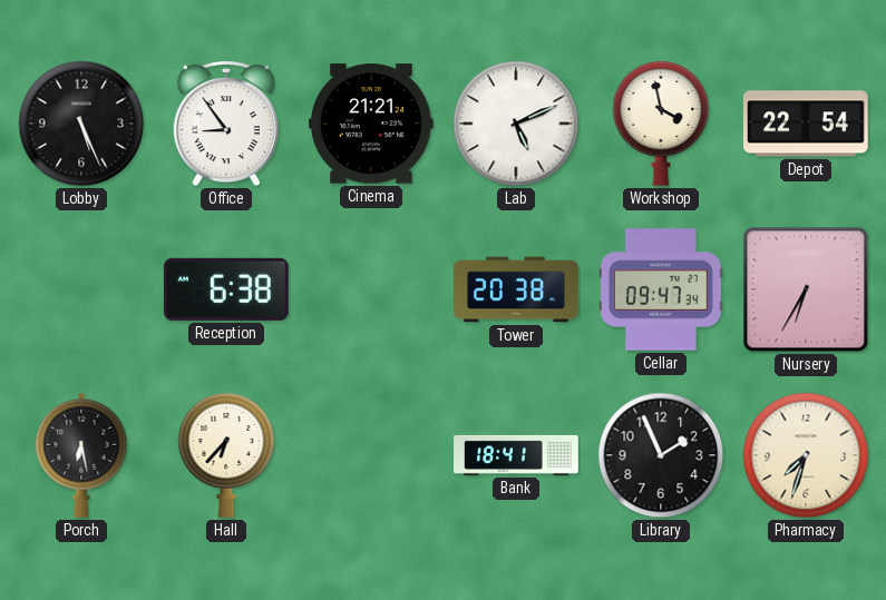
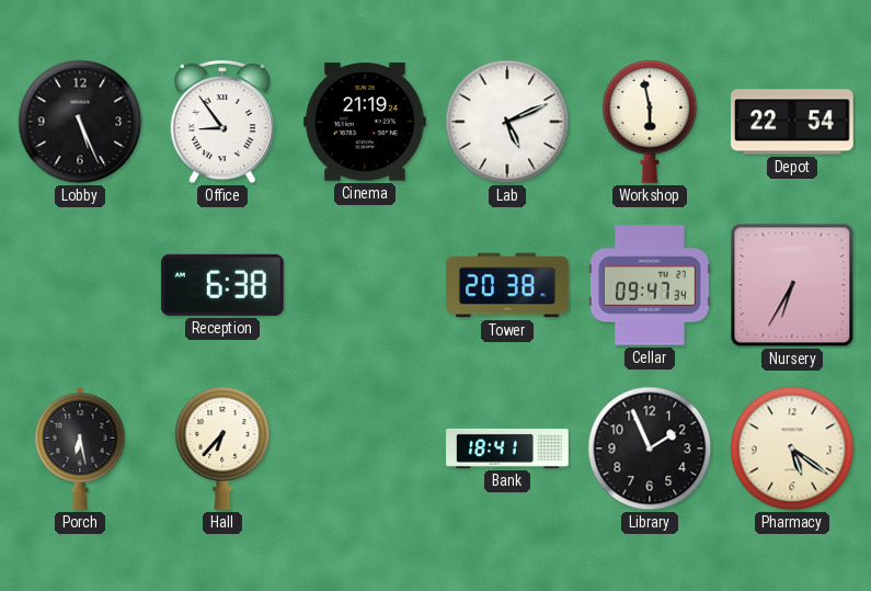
Cinema: 21:21 -> 21:19
Workshop: 3:58 -> 5:58
Pharmacy: 7:33 -> 5:21
